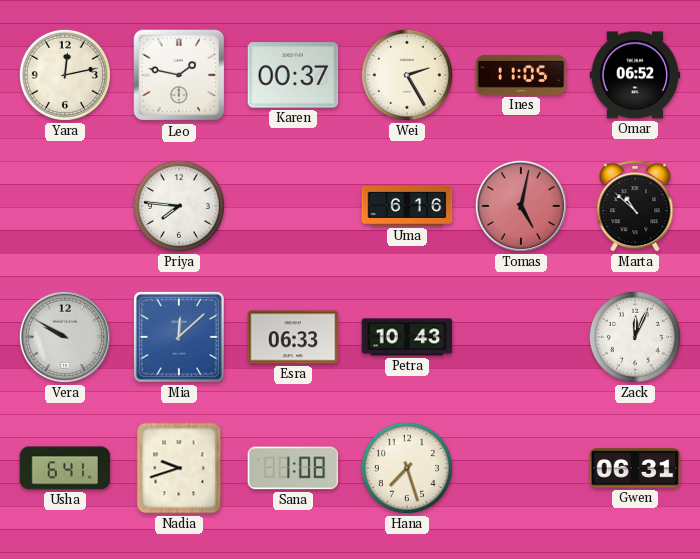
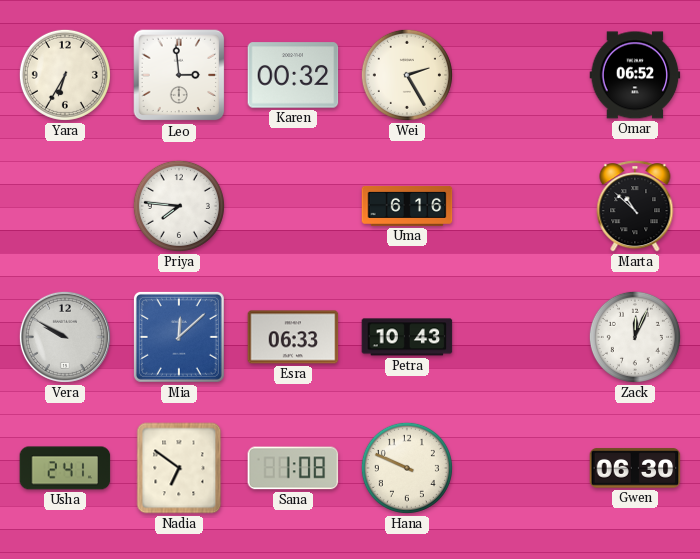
Yara: 12:13 -> 6:35
Leo: 1:47 -> 2:59
Karen: 00:37 -> 00:32
Ines: 11:05 -> none
Tomas: 5:02 -> none
Usha: 6:41 -> 2:41
Nadia: 9:42 -> 6:51
Hana: 7:27 -> 9:49
Gwen: 06:31 -> 06:30
